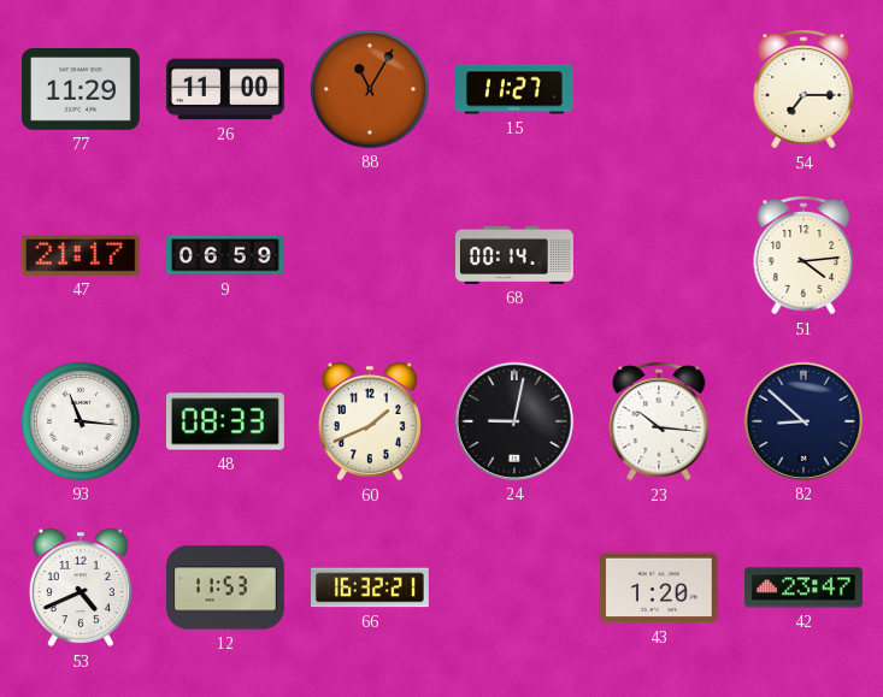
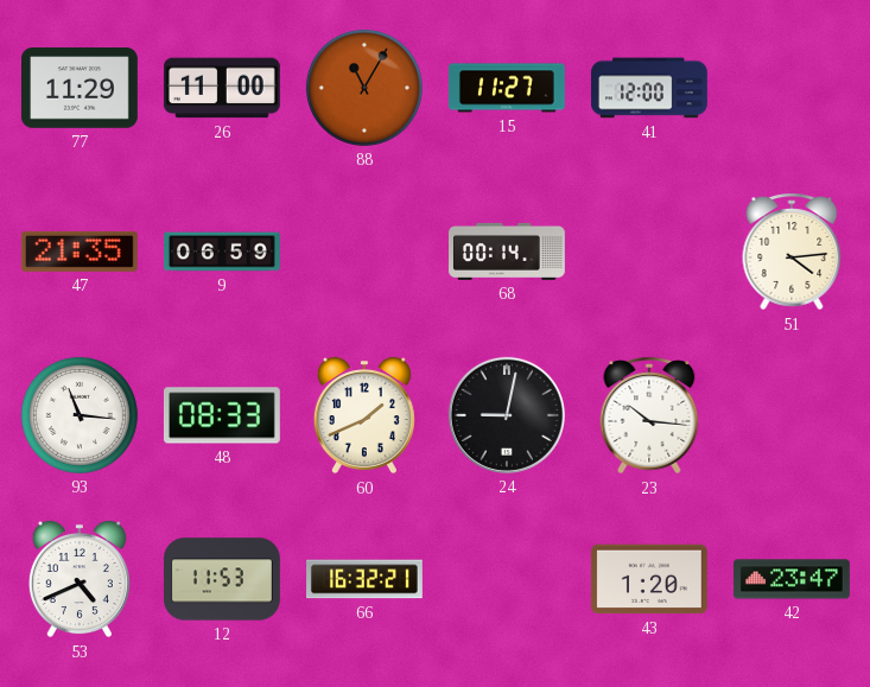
41: none -> 12:00
54: 7:15 -> none
47: 21:17 -> 21:35
82: 8:52 -> none
